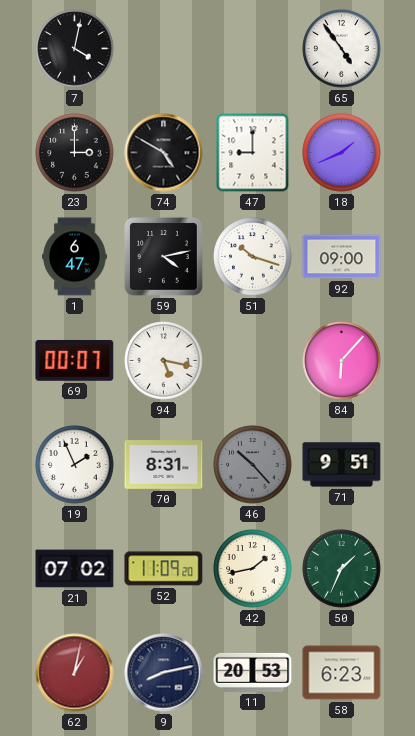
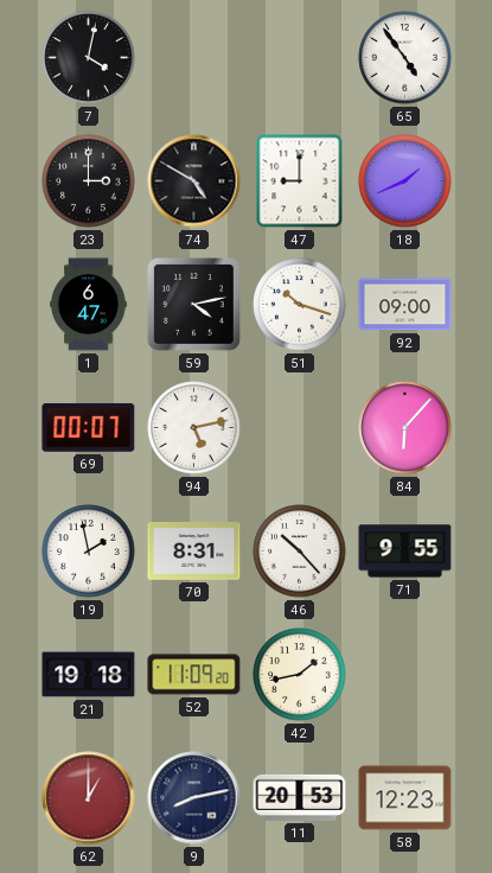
94: 5:17 -> 5:13
19: 1:56 -> 1:58
46 dial: grey -> white
71: 9:51 -> 9:55
21: 07:02 -> 19:18
50: 1:34 -> none
62: 1:02 -> 1:00
58: 6:23 -> 12:23
